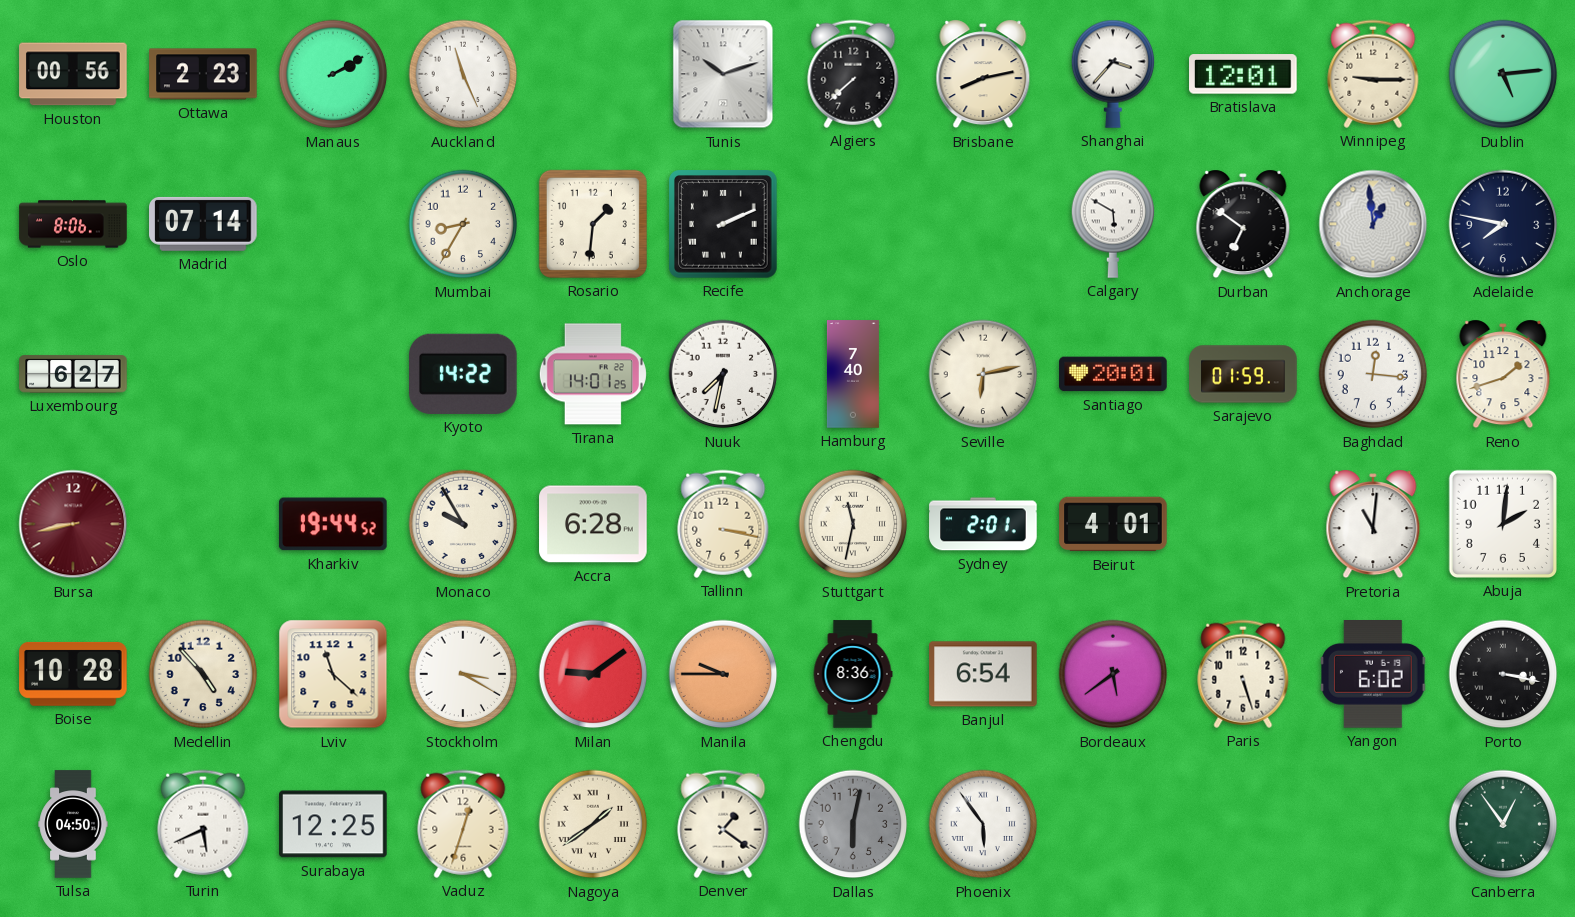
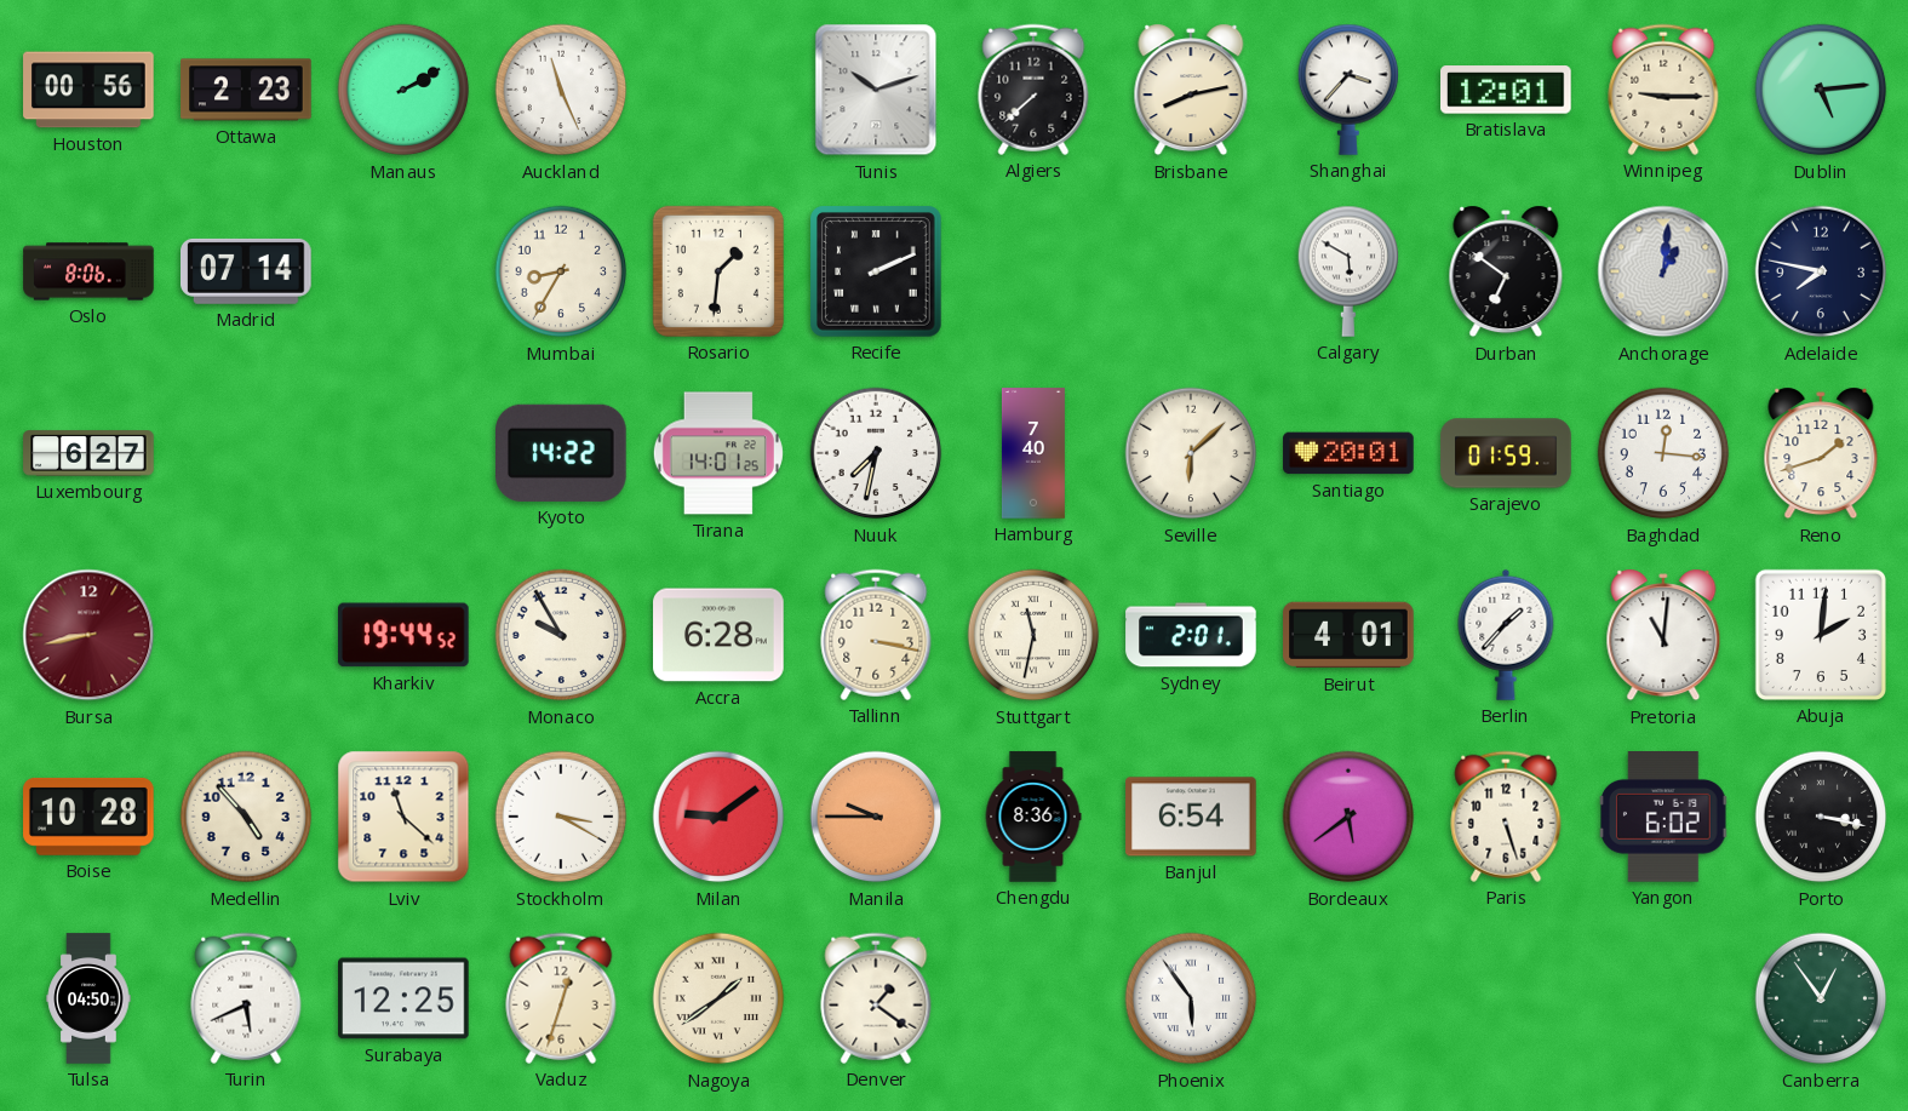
Anchorage: 12:59 -> 1:01
Seville: 6:13 -> 6:08
Berlin: none -> 1:37
Dallas: 6:02 -> none
